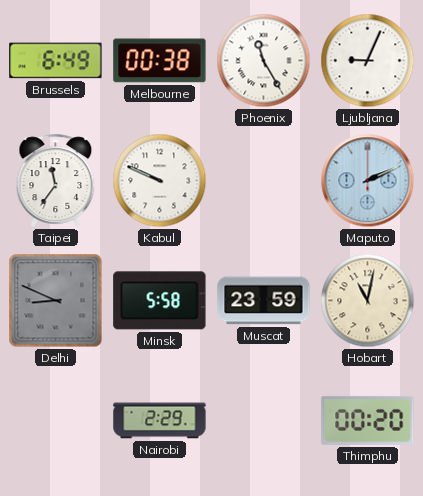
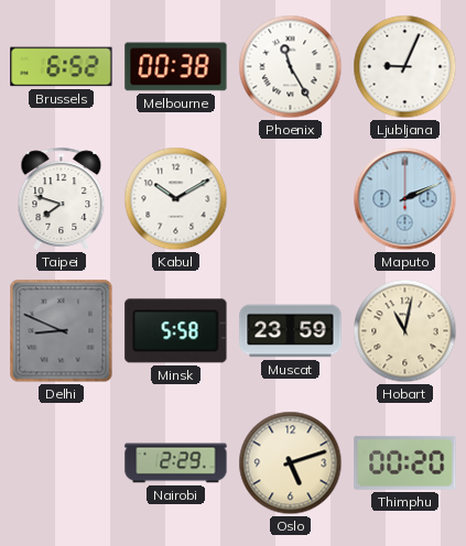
Brussels: 6:49 -> 6:52
Taipei: 11:36 -> 7:48
Kabul: 9:49 -> 10:10
Oslo: none -> 5:12
